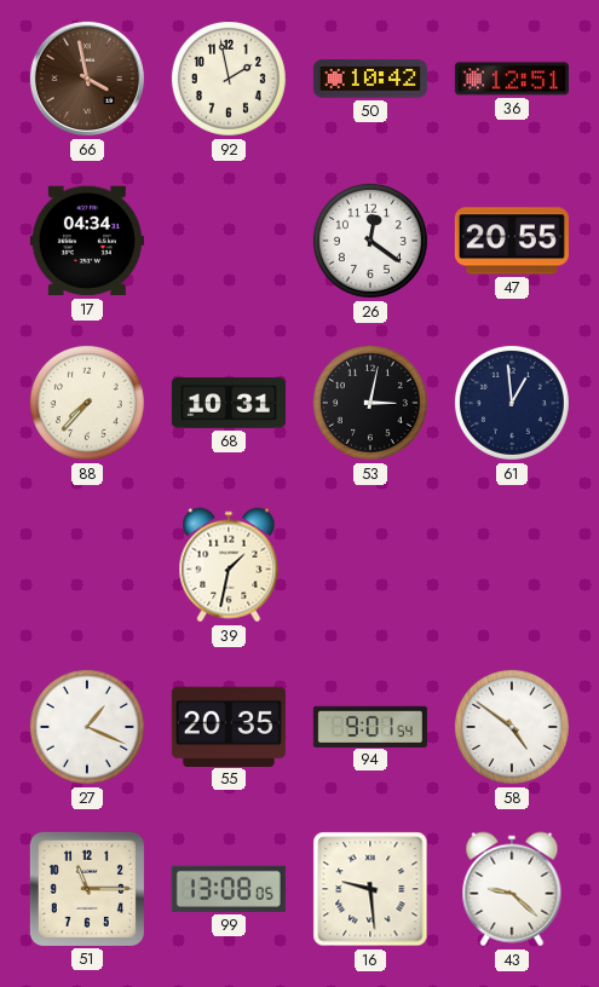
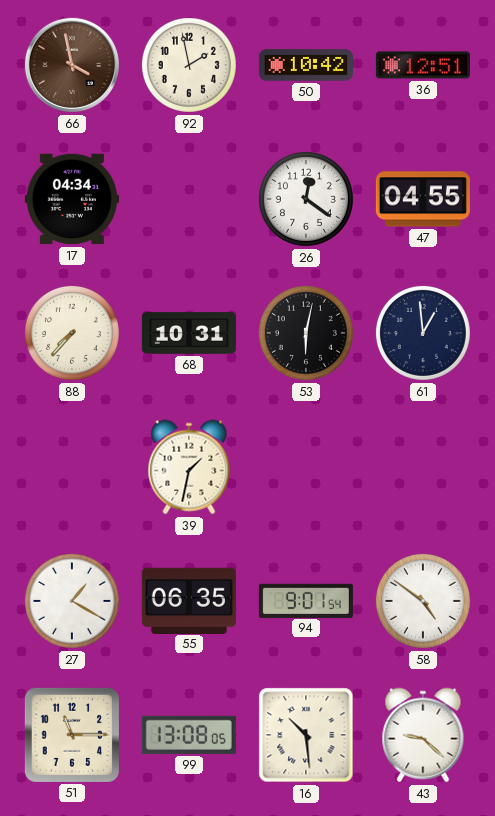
47: 20:55 -> 04:55
53: 3:02 -> 6:02
27: 1:19 -> 1:20
55: 20:35 -> 06:35
16: 9:29 -> 10:29
